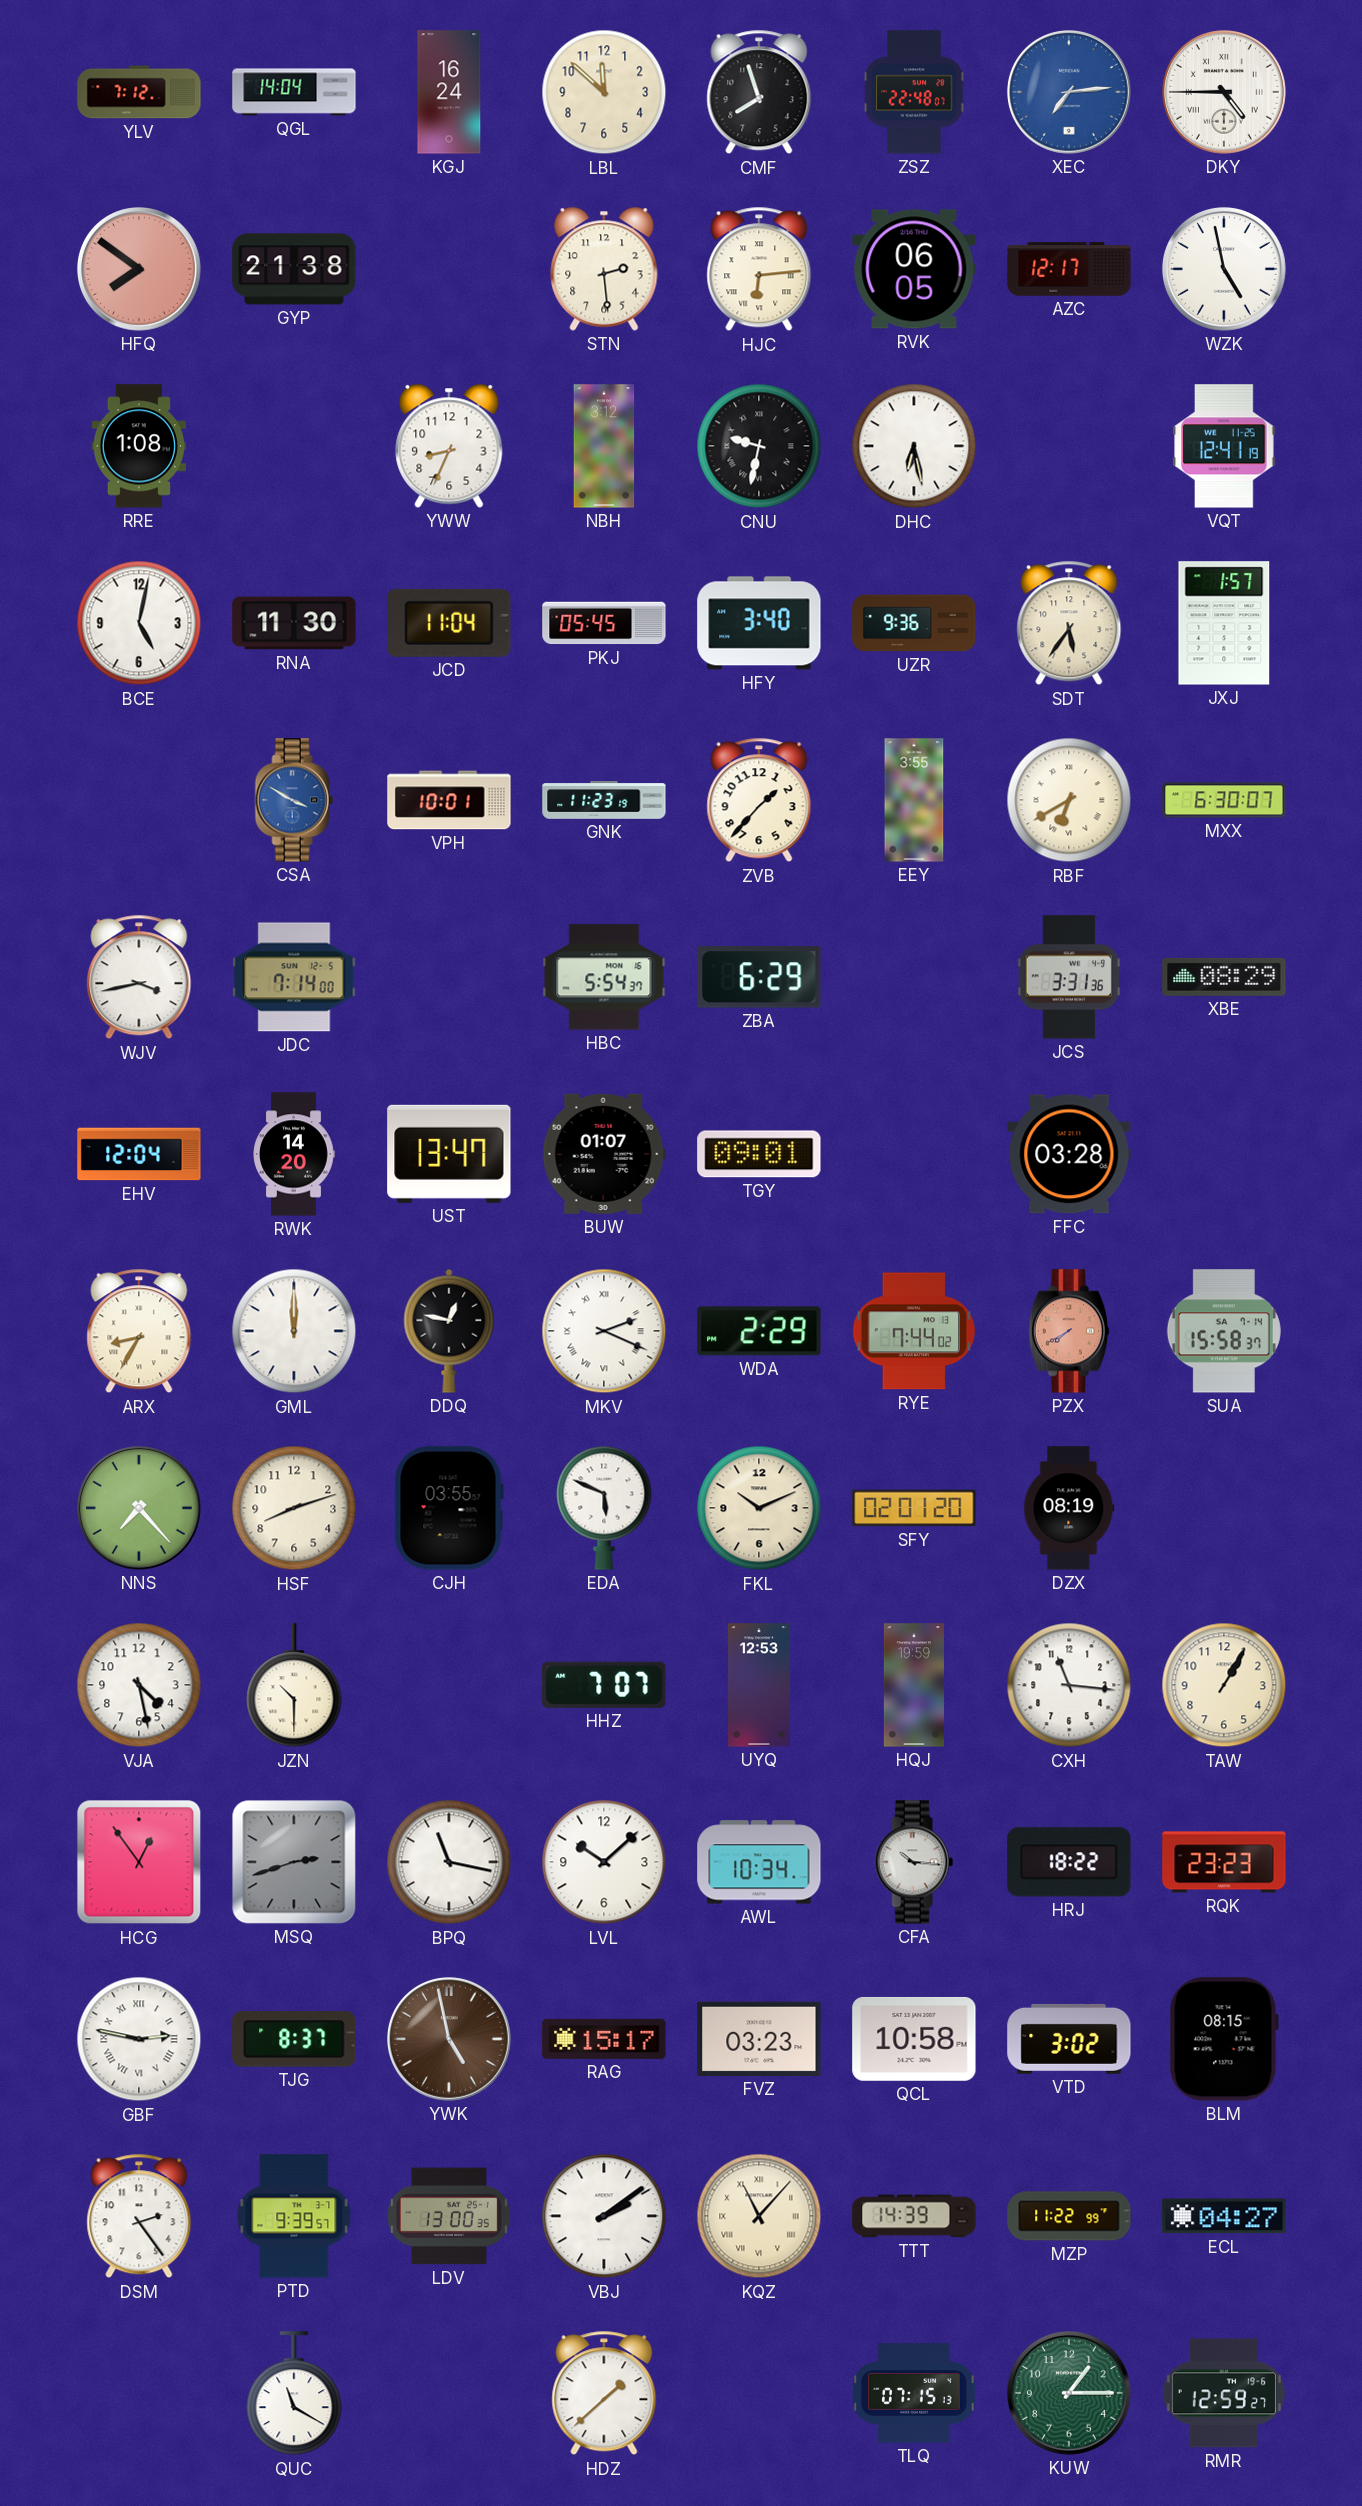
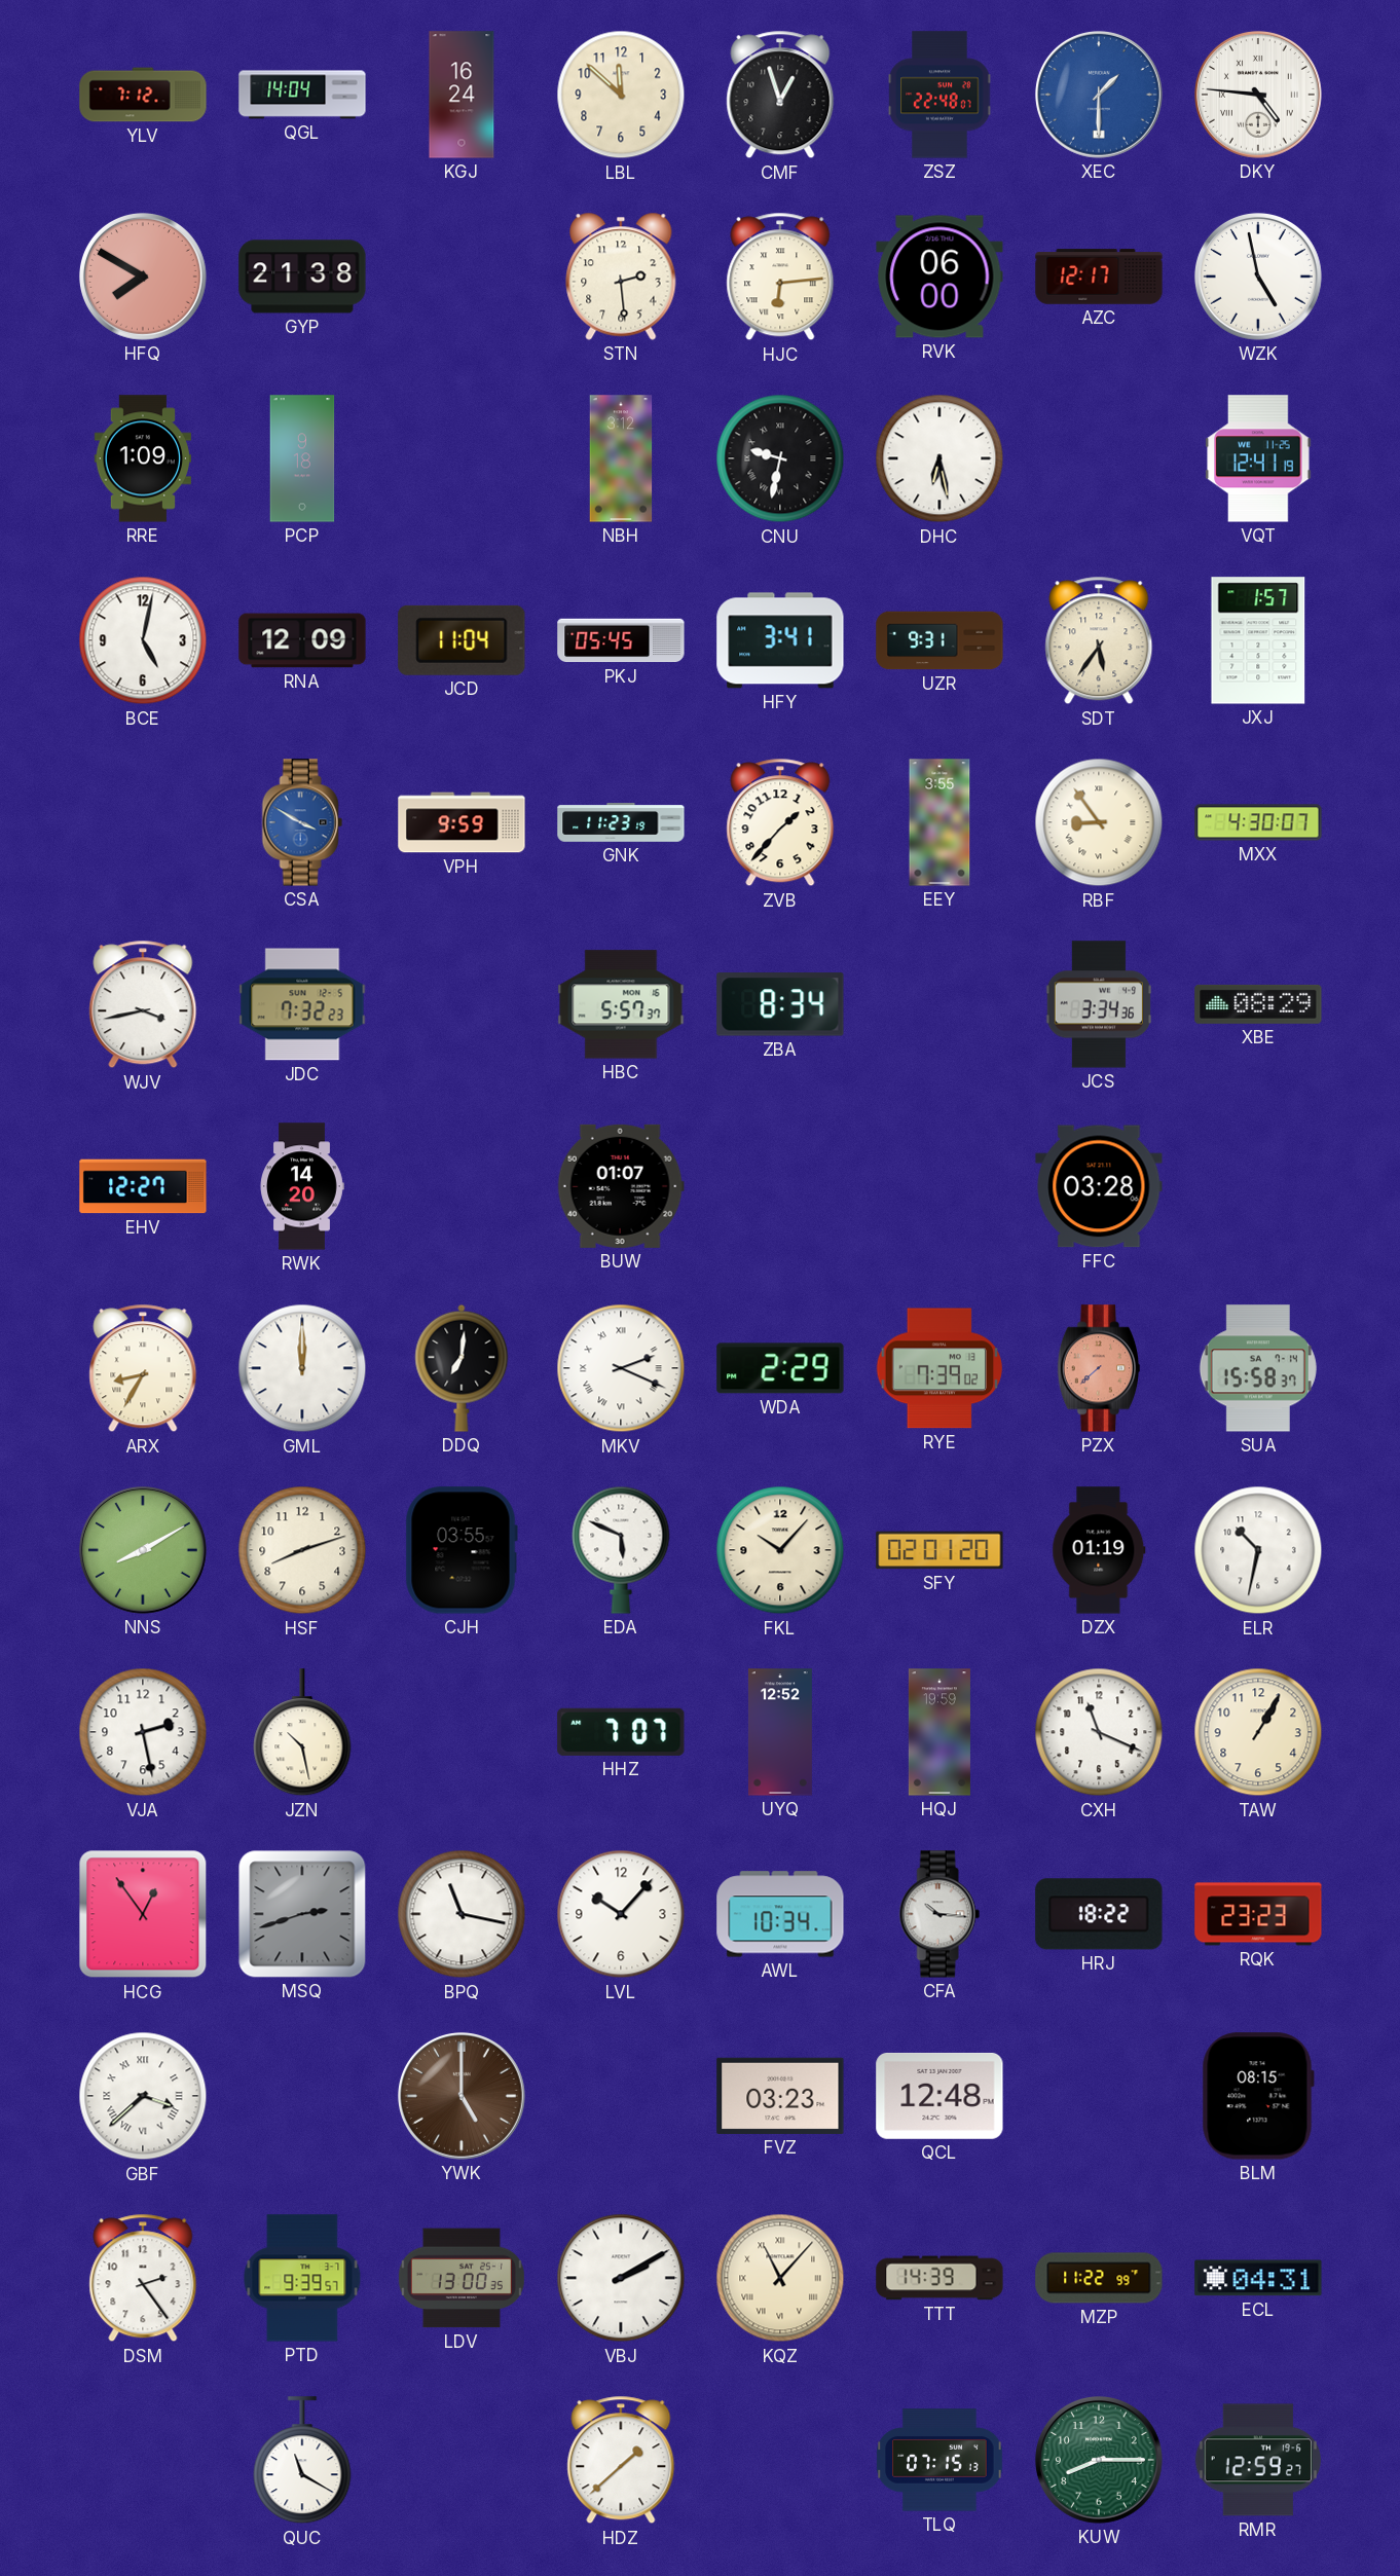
CMF: 7:57 -> 12:57
XEC: 7:14 -> 1:30
DKY: 4:45 -> 4:46
HFQ: 7:51 -> 7:50
RVK: 06:05 -> 06:00
RRE: 1:08 -> 1:09
PCP: none -> 9:18
YWW: 8:34 -> none
RNA: 11:30 -> 12:09
HFY: 3:40 -> 3:41
UZR: 9:36 -> 9:31
VPH: 10:01 -> 9:59
RBF: 6:40 -> 8:54
MXX: 6:30 -> 4:30
JDC: 7:14 -> 7:32
HBC: 5:54 -> 5:57
ZBA: 6:29 -> 8:34
JCS: 3:31 -> 3:34
EHV: 12:04 -> 12:27
UST: 13:47 -> none
TGY: 09:01 -> none
DDQ: 12:47 -> 7:01
RYE: 7:44 -> 7:39
PZX: 7:40 -> 7:38
NNS: 7:23 -> 8:10
FKL: 10:11 -> 10:07
DZX: 08:19 -> 01:19
ELR: none -> 10:32
VJA: 4:28 -> 2:28
JZN: 10:30 -> 10:28
UYQ: 12:53 -> 12:52
CXH: 11:16 -> 11:19
LVL: 10:08 -> 10:07
GBF: 2:47 -> 3:38
TJG: 8:37 -> none
YWK: 4:58 -> 5:00
RAG: 15:17 -> none
QCL: 10:58 -> 12:48
VTD: 3:02 -> none
VBJ: 2:09 -> 2:10
ECL: 04:27 -> 04:31
KUW: 1:15 -> 8:15
